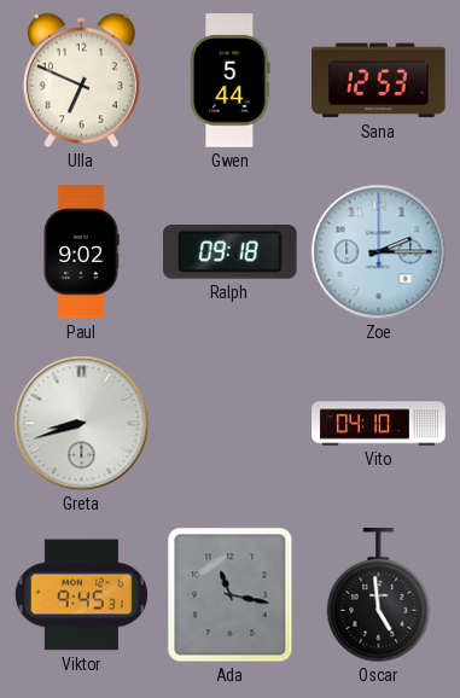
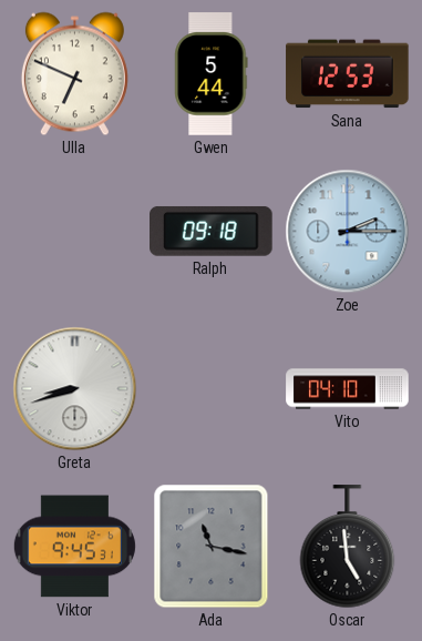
Paul: 9:02 -> none
